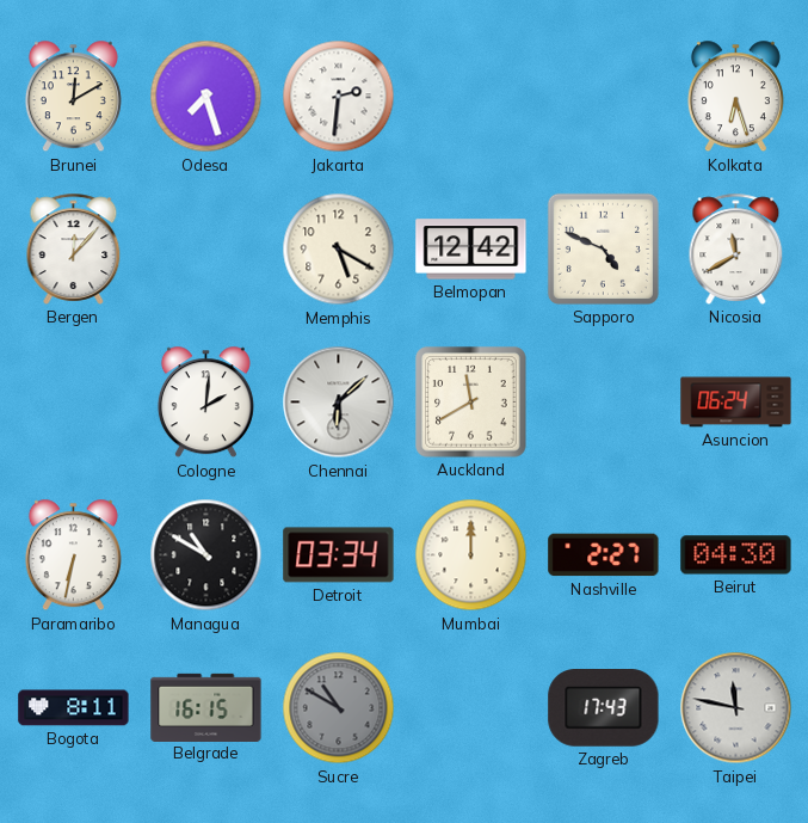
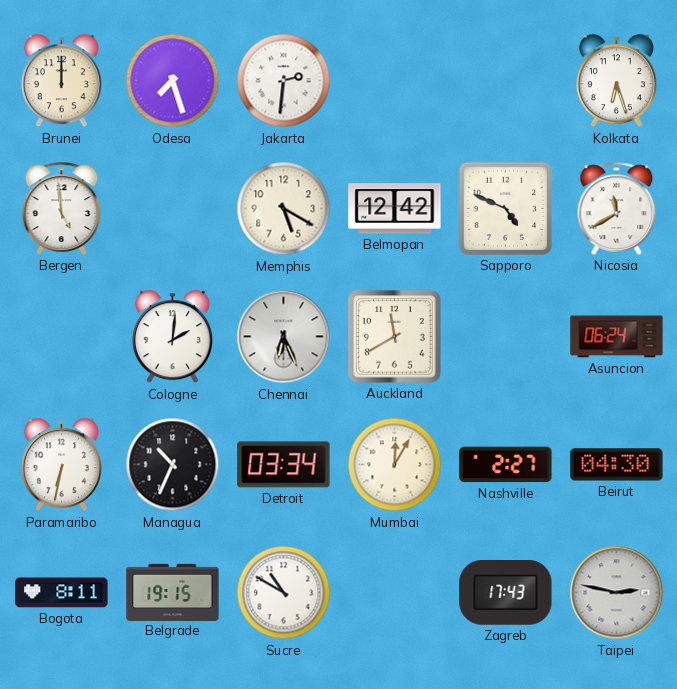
Brunei: 12:10 -> 12:00
Bergen: 12:07 -> 4:59
Chennai: 6:08 -> 6:26
Managua: 10:50 -> 10:34
Mumbai: 12:00 -> 12:05
Belgrade: 16:15 -> 19:15
Sucre dial: grey -> white
Taipei: 11:47 -> 2:47
